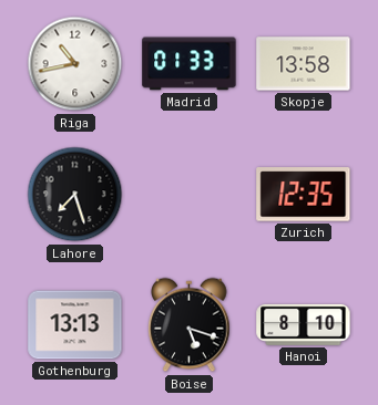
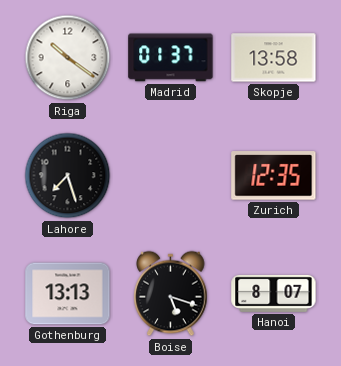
Riga: 10:43 -> 10:21
Madrid: 01:33 -> 01:37
Hanoi: 8:10 -> 8:07
